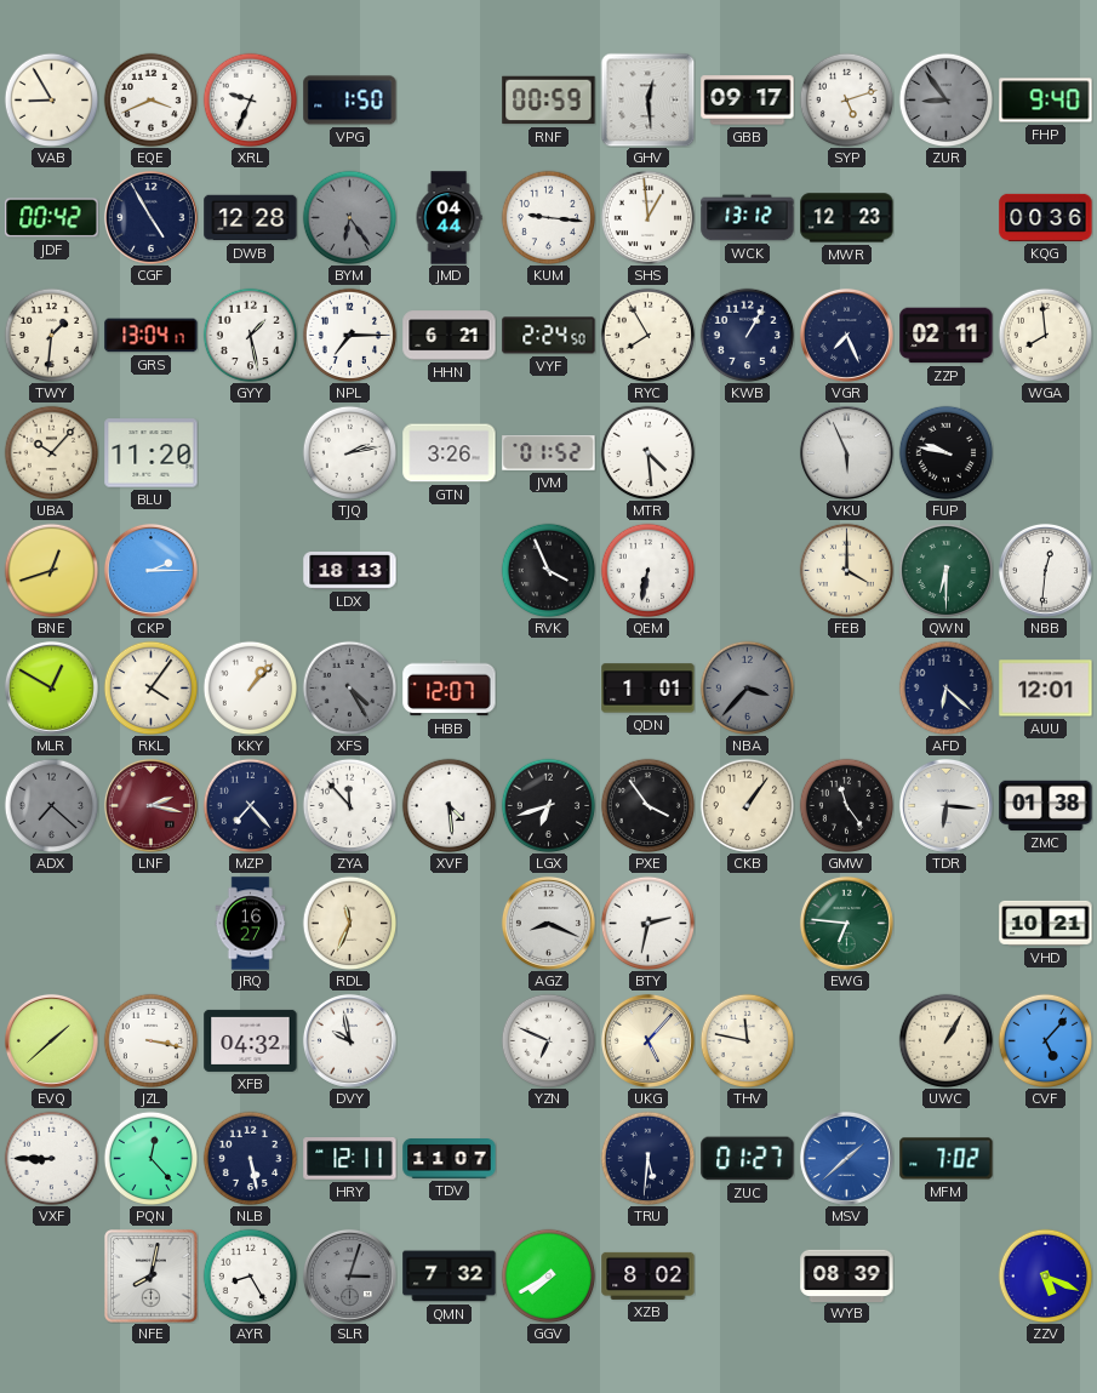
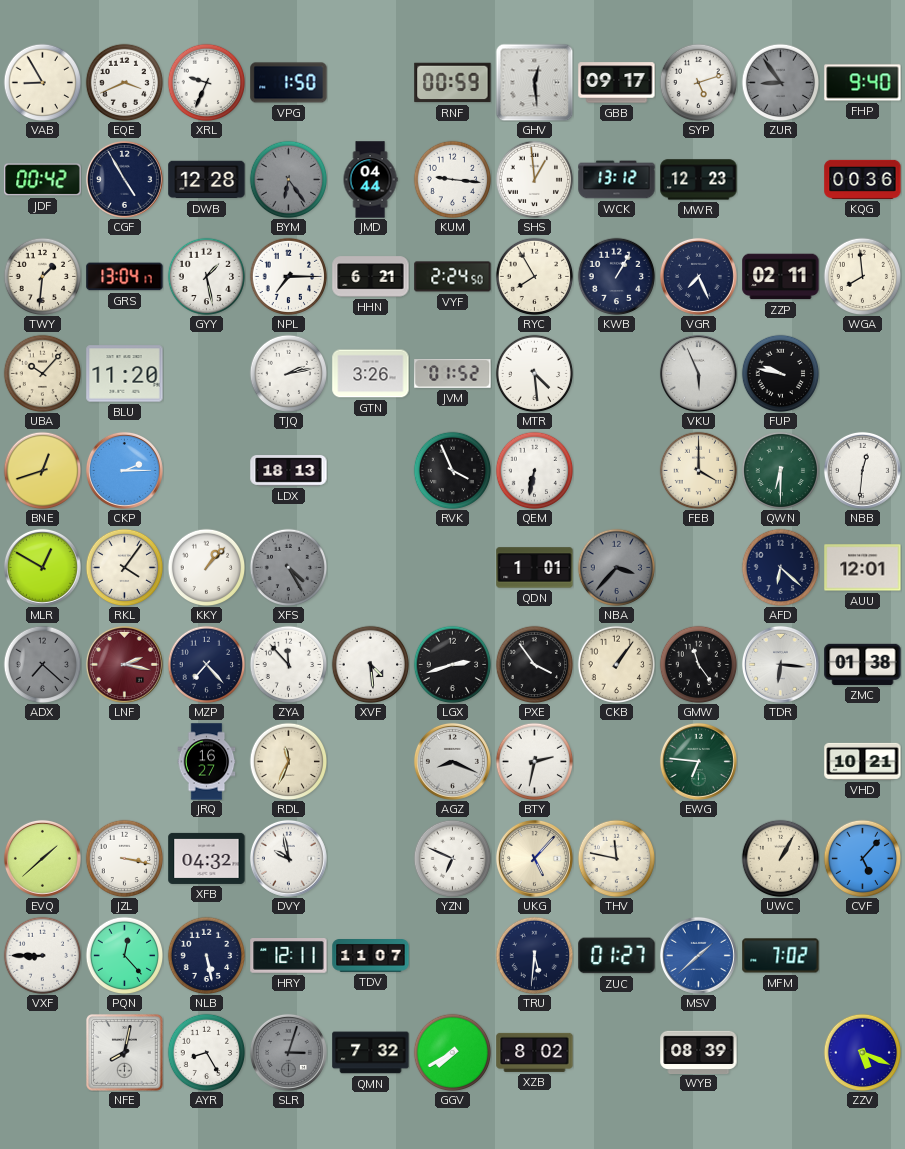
HBB: 12:07 -> none
LGX: 6:42 -> 2:42
